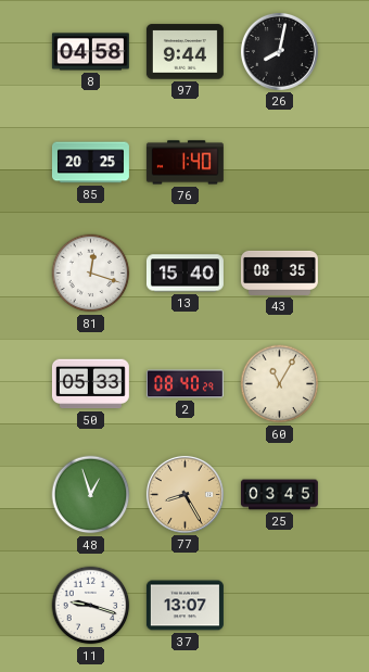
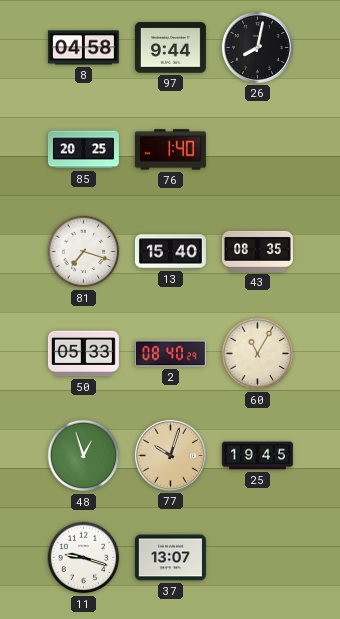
81: 12:18 -> 7:18
77: 8:25 -> 10:03
25: 03:45 -> 19:45
